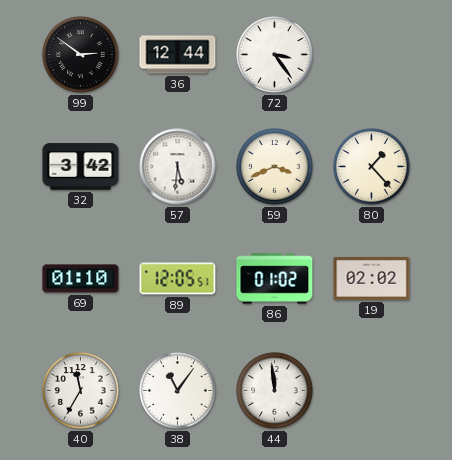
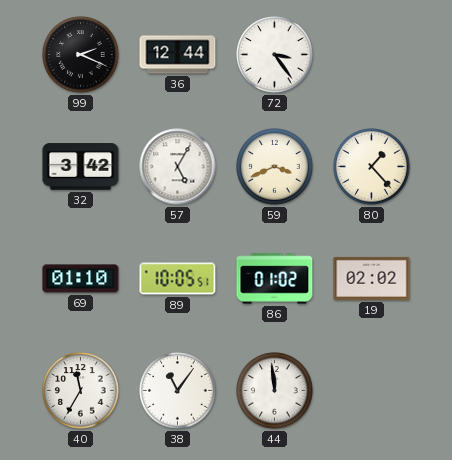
99: 2:51 -> 2:19
57: 5:31 -> 5:05
89: 12:05 -> 10:05
